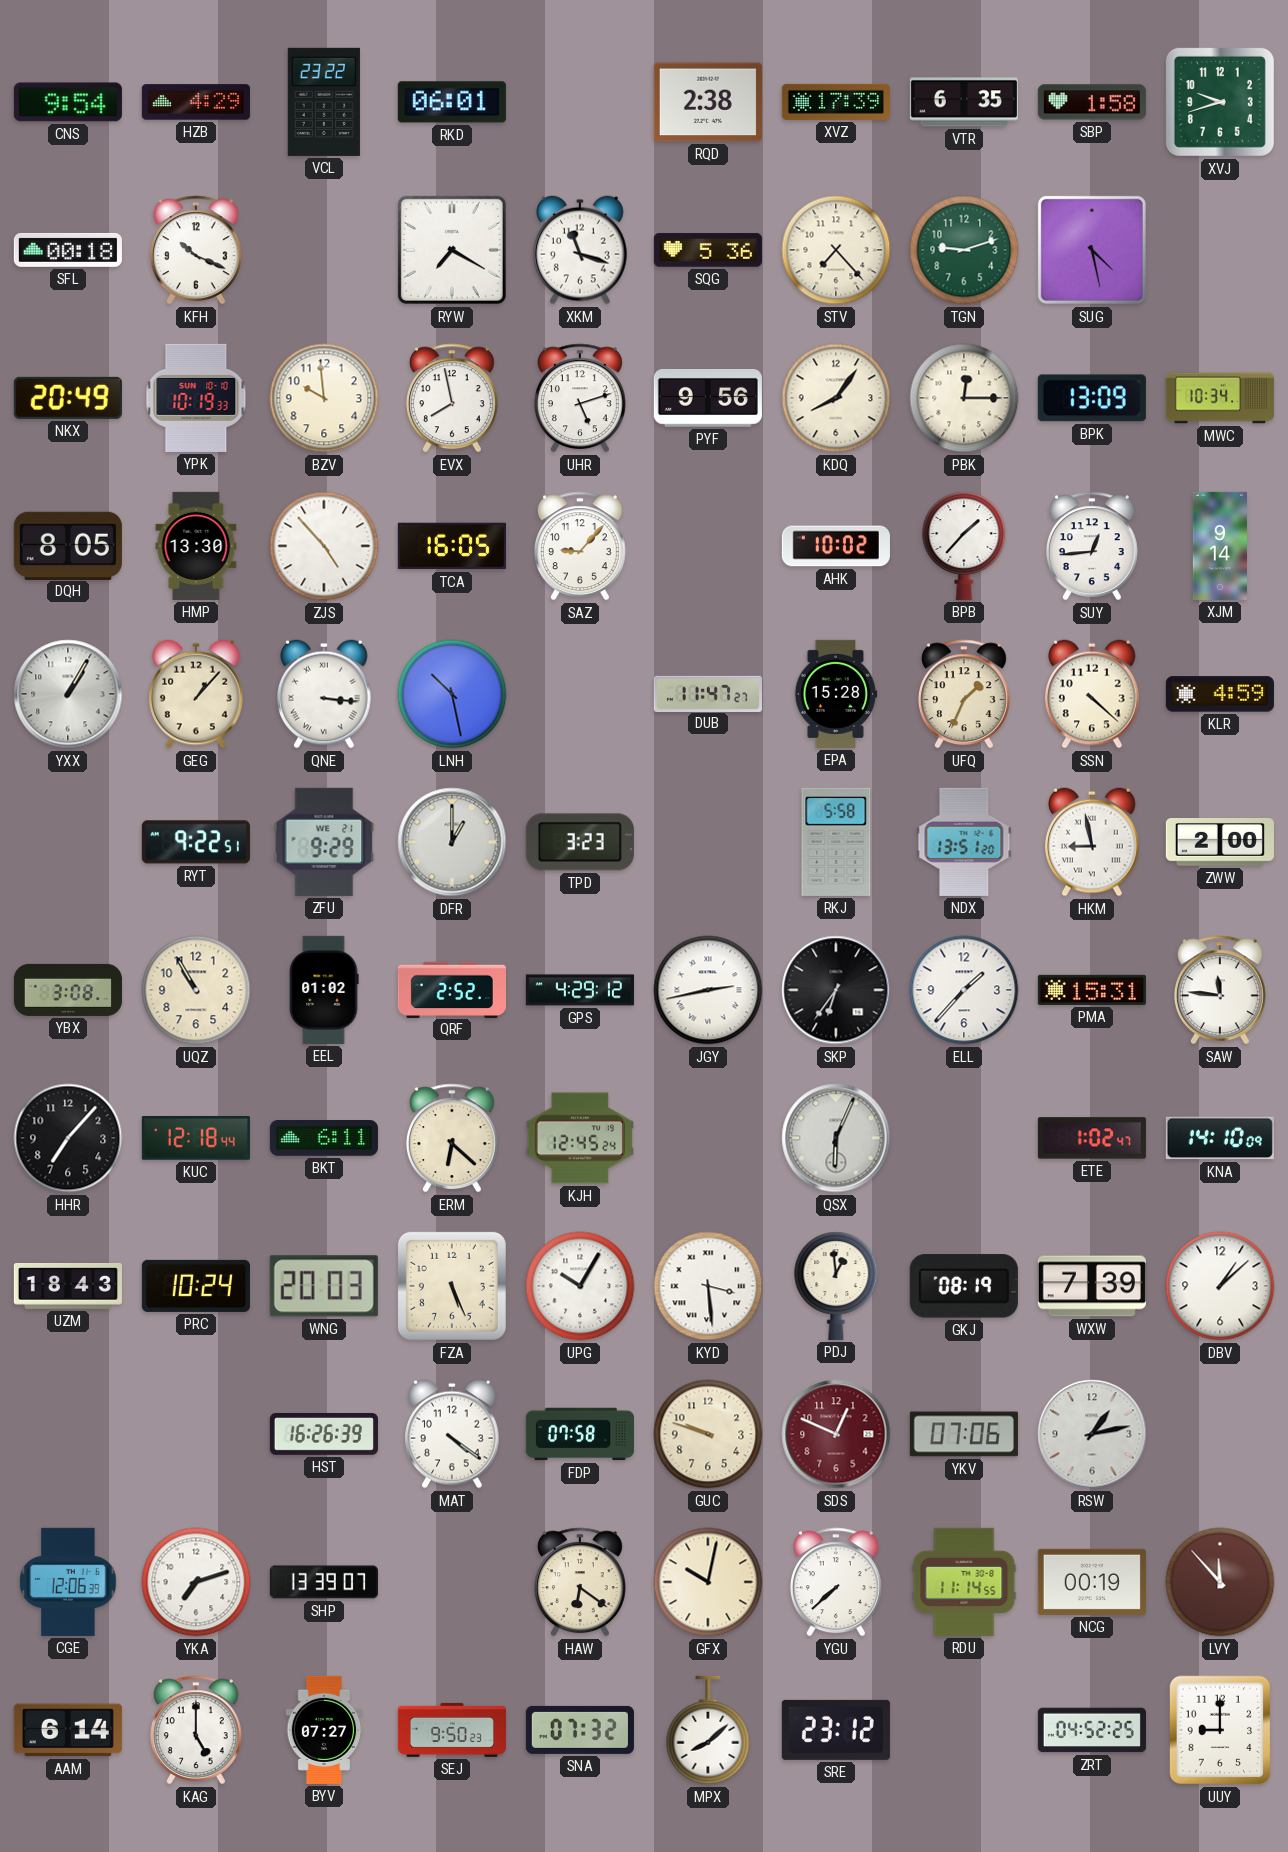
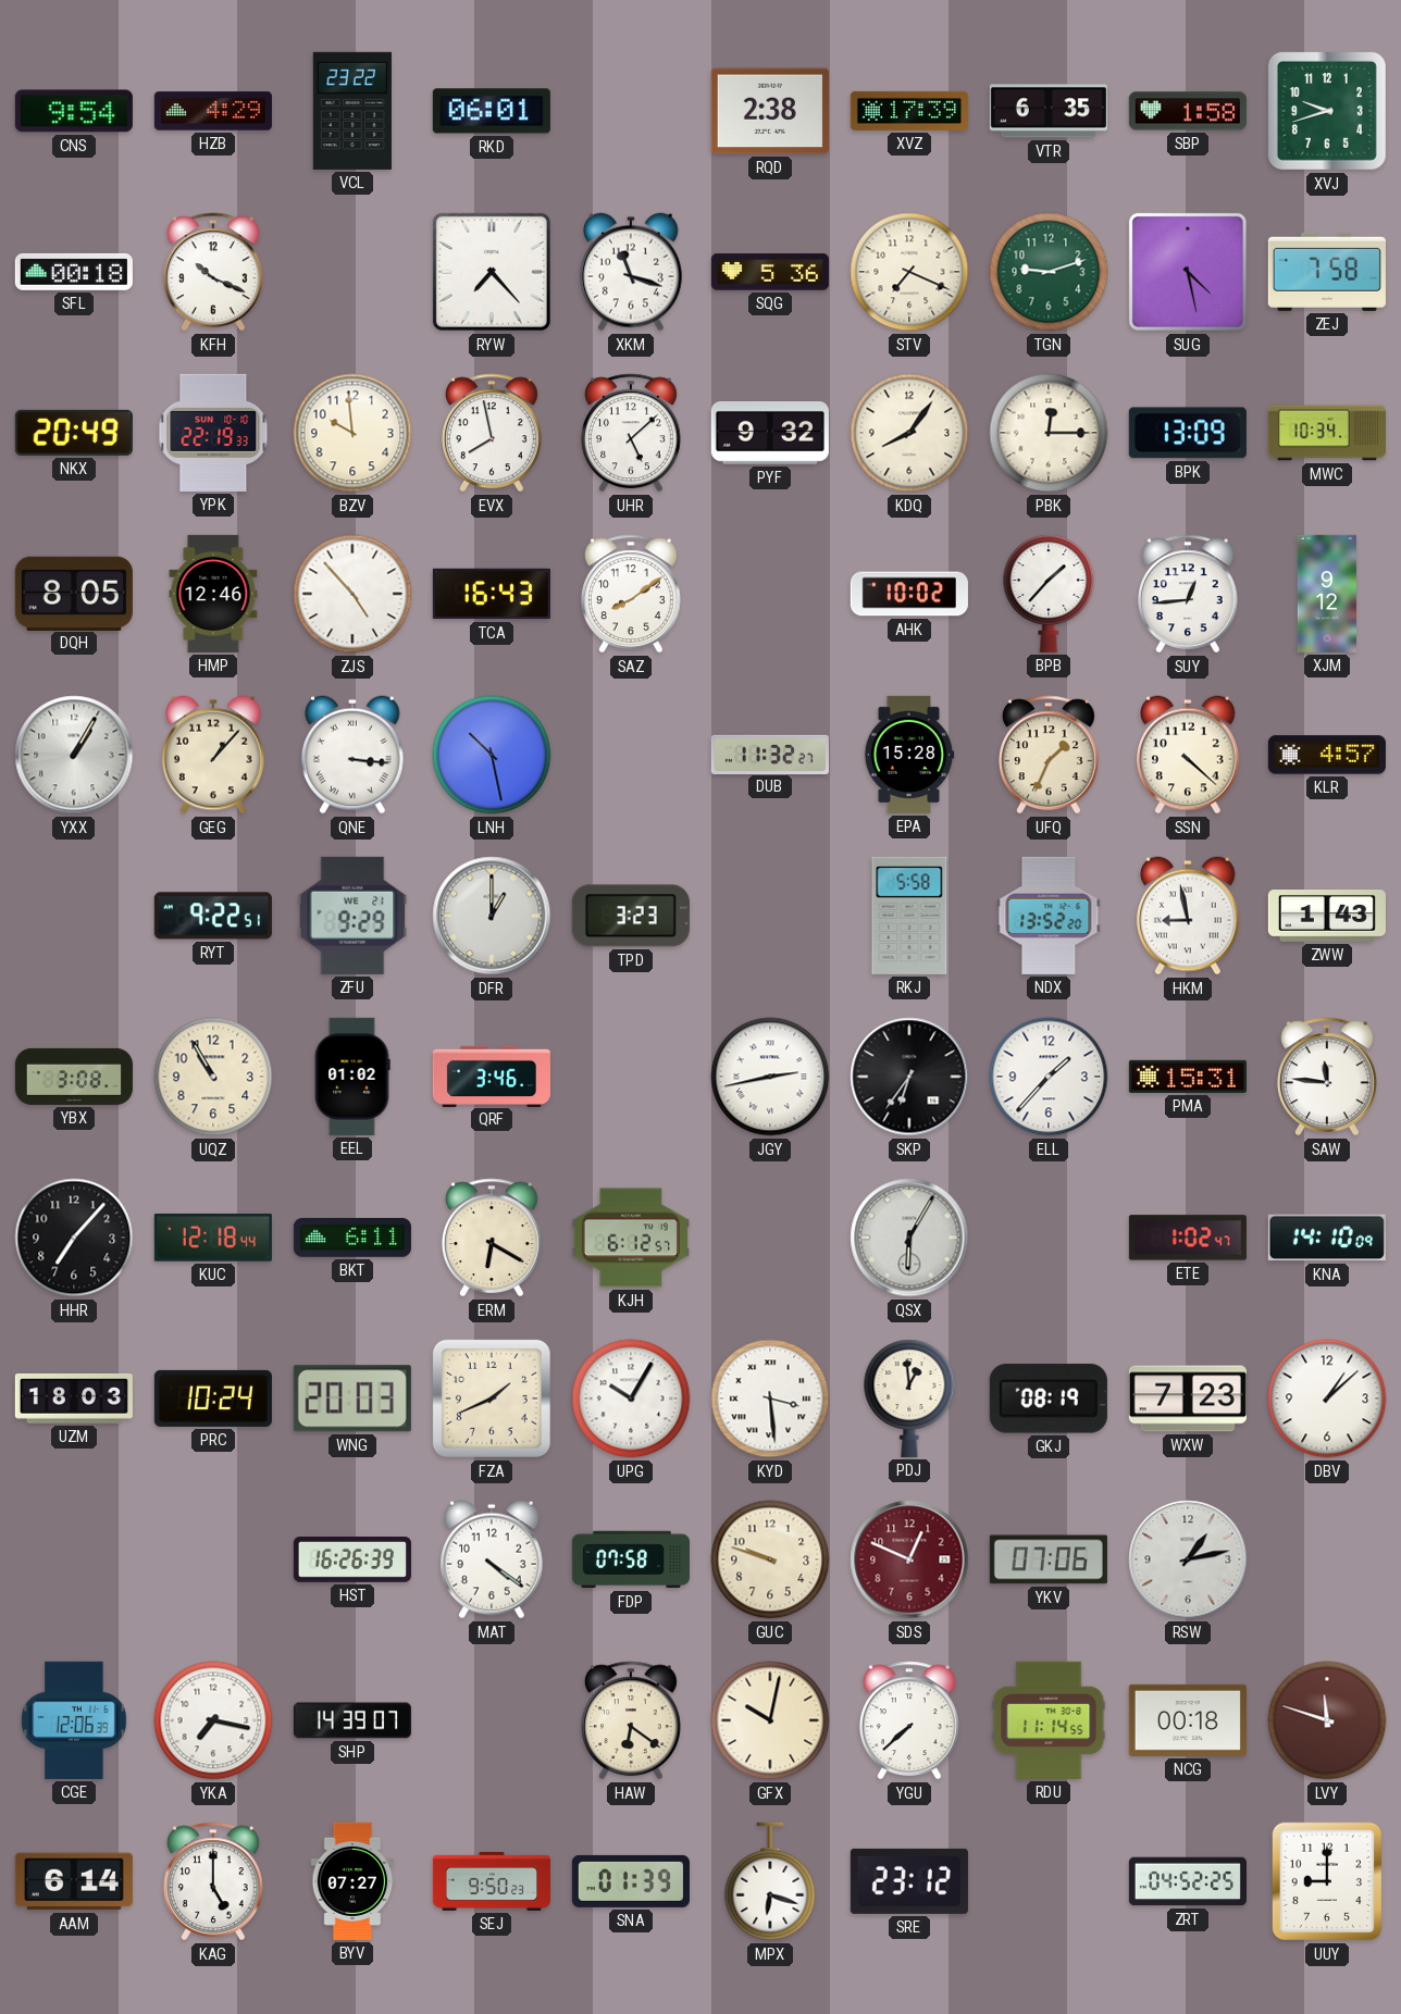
RYW: 7:20 -> 7:23
STV: 7:23 -> 7:19
ZEJ: none -> 7:58
YPK: 10:19 -> 22:19
UHR: 5:12 -> 5:08
PYF: 9:56 -> 9:32
HMP: 13:30 -> 12:46
TCA: 16:05 -> 16:43
SAZ: 9:07 -> 8:09
XJM: 9:14 -> 9:12
DUB: 11:47 -> 11:32
KLR: 4:59 -> 4:57
NDX: 13:51 -> 13:52
ZWW: 2:00 -> 1:43
QRF: 2:52 -> 3:46
GPS: 4:29 -> none
ERM: 6:22 -> 6:20
KJH: 12:45 -> 6:12
QSX: 6:04 -> 6:05
UZM: 18:43 -> 18:03
FZA: 5:26 -> 1:41
WXW: 7:39 -> 7:23
YKA: 7:12 -> 7:17
SHP: 13:39 -> 14:39
NCG: 00:19 -> 00:18
LVY: 11:53 -> 11:48
SNA: 07:32 -> 01:39
MPX: 8:08 -> 6:18
